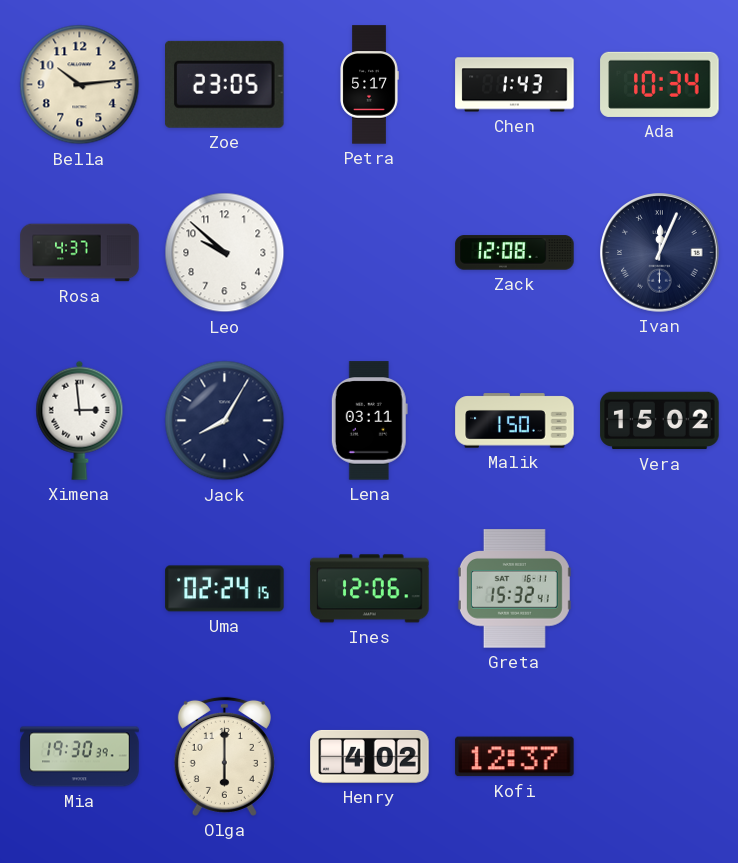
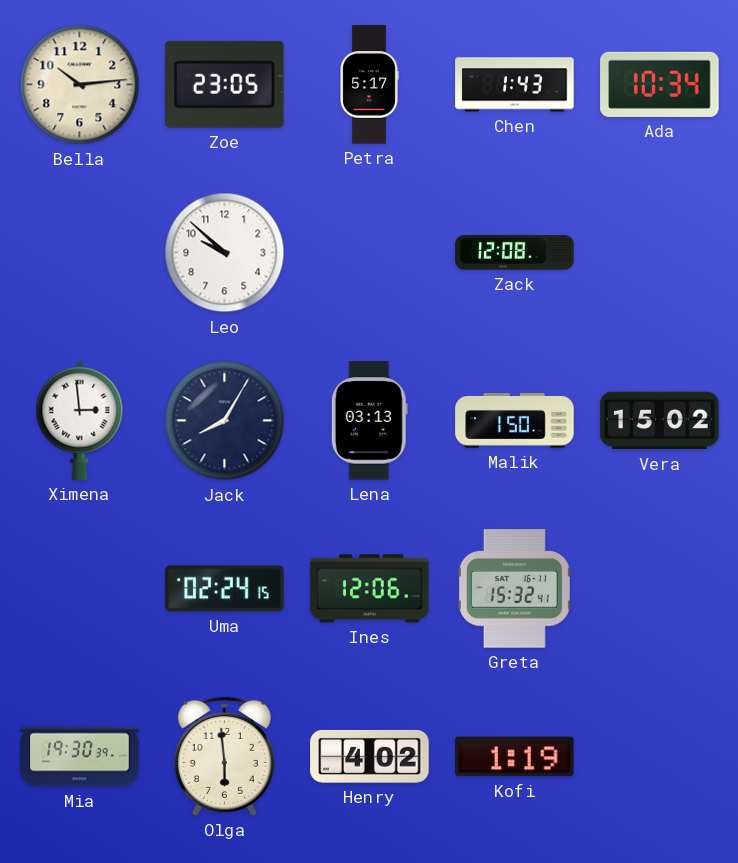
Rosa: 4:37 -> none
Ivan: 12:04 -> none
Lena: 03:11 -> 03:13
Olga: 6:00 -> 5:59
Kofi: 12:37 -> 1:19
